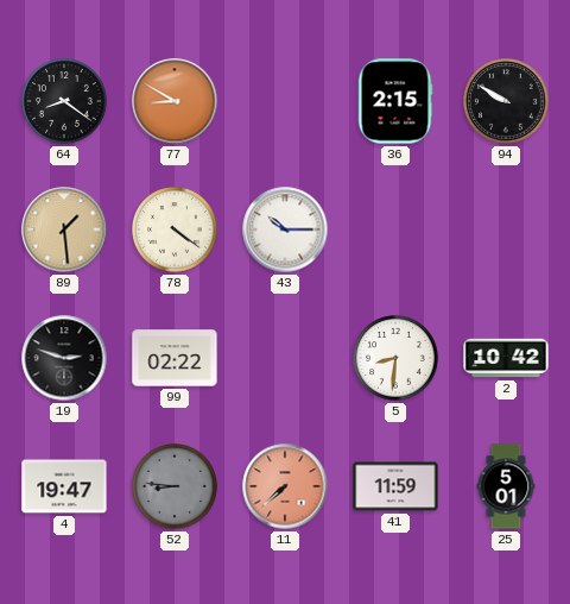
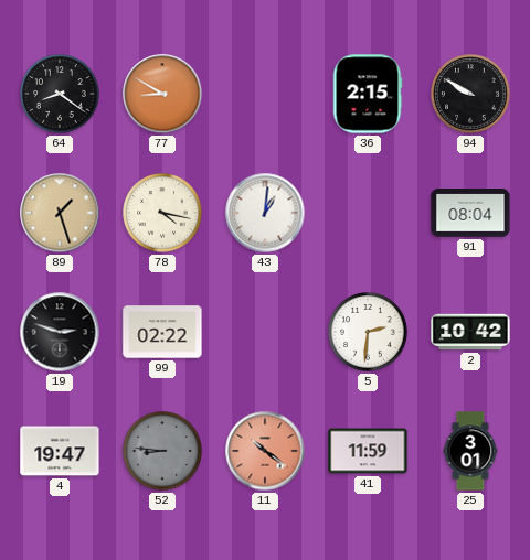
89: 1:29 -> 1:27
78: 4:21 -> 4:17
43: 10:15 -> 1:01
91: none -> 08:04
5: 8:31 -> 2:31
11: 7:38 -> 10:21
25: 5:01 -> 3:01
